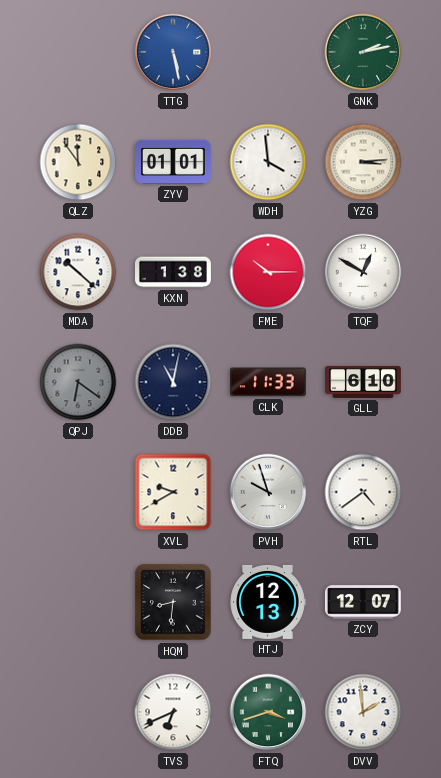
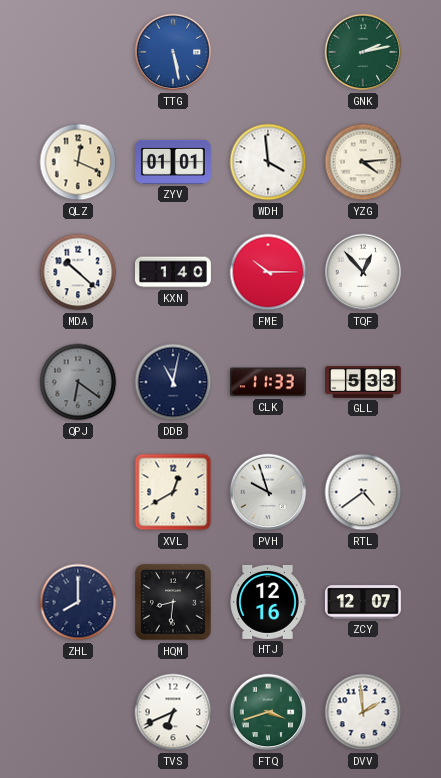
QLZ: 11:54 -> 12:19
YZG: 3:14 -> 4:14
KXN: 1:38 -> 1:40
TQF: 12:50 -> 12:53
GLL: 6:10 -> 5:33
XVL: 9:40 -> 12:40
ZHL: none -> 8:00
HTJ: 12:13 -> 12:16
